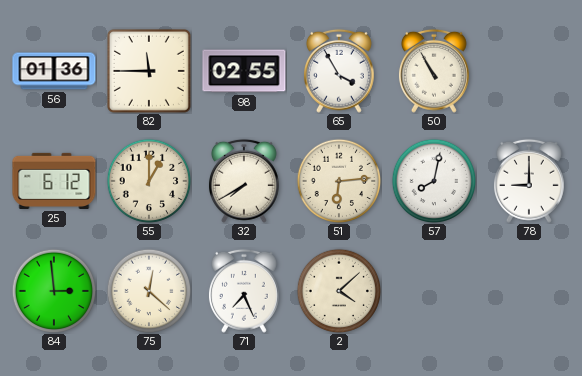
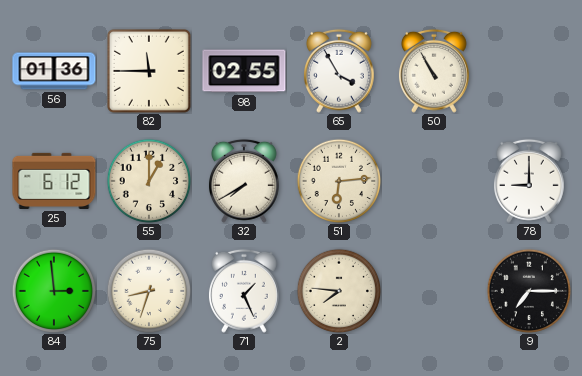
57: 8:02 -> none
75: 12:22 -> 8:33
71: 7:26 -> 1:26
2: 4:08 -> 7:46
9: none -> 7:15
